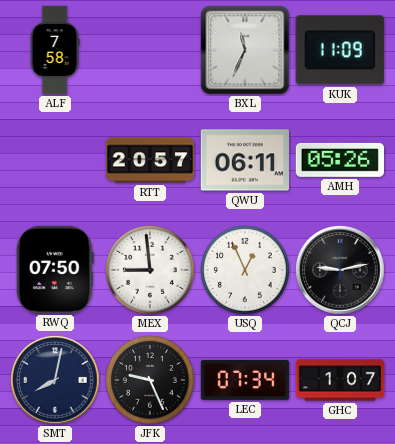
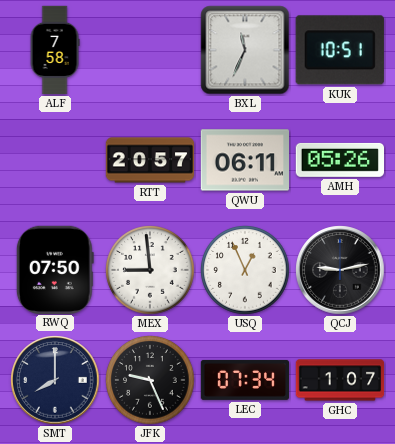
KUK: 11:09 -> 10:51
SMT: 8:02 -> 8:00
